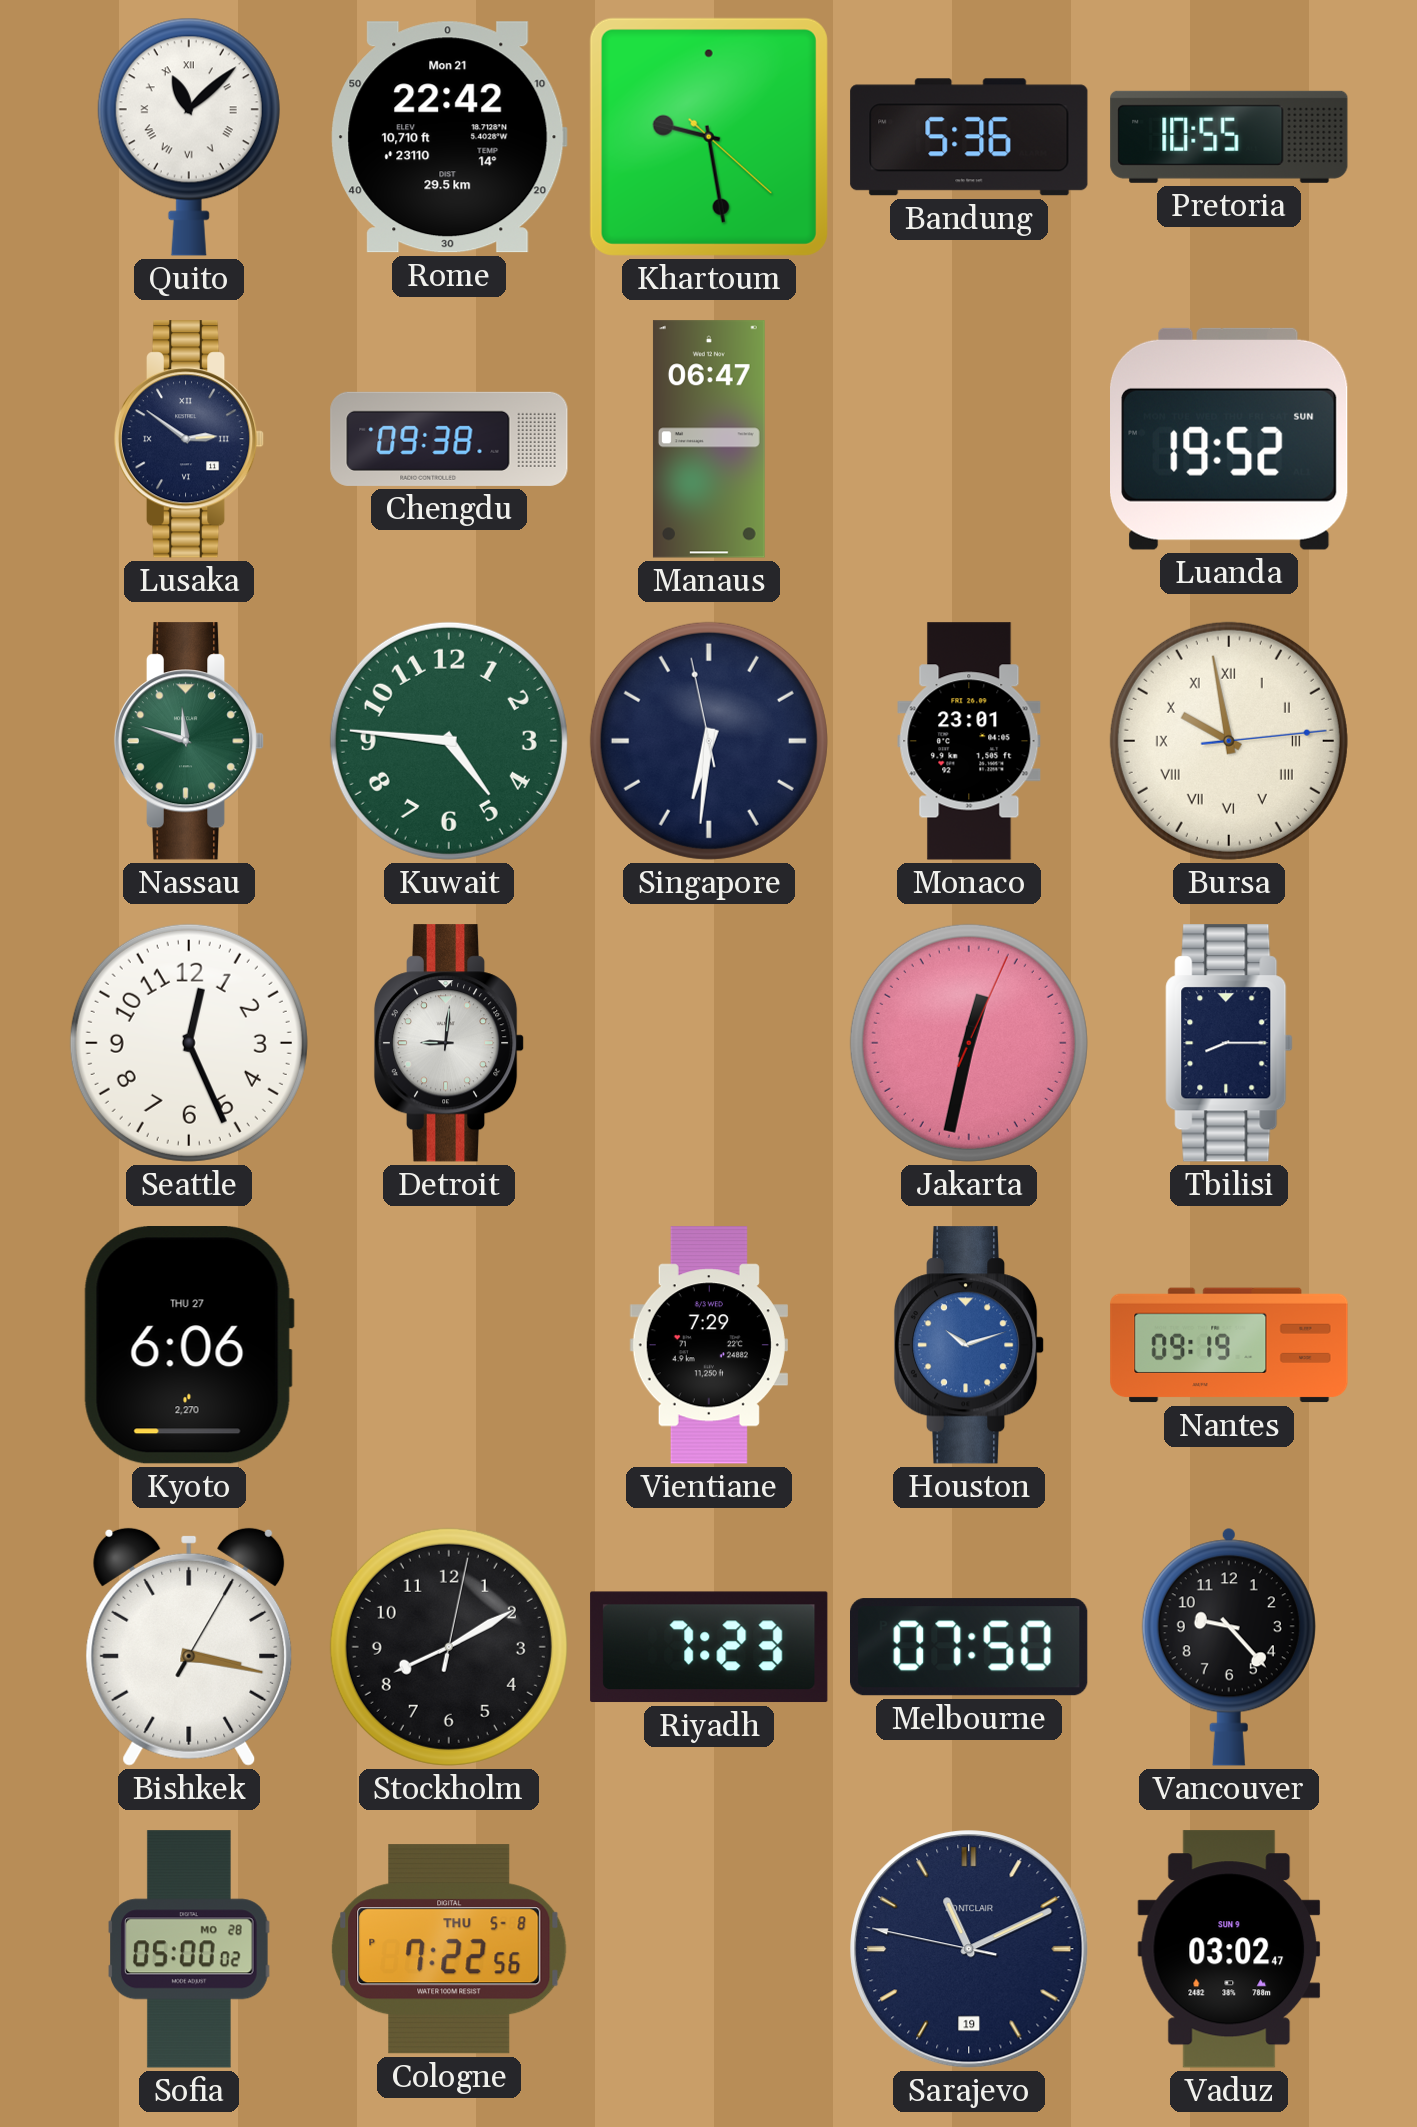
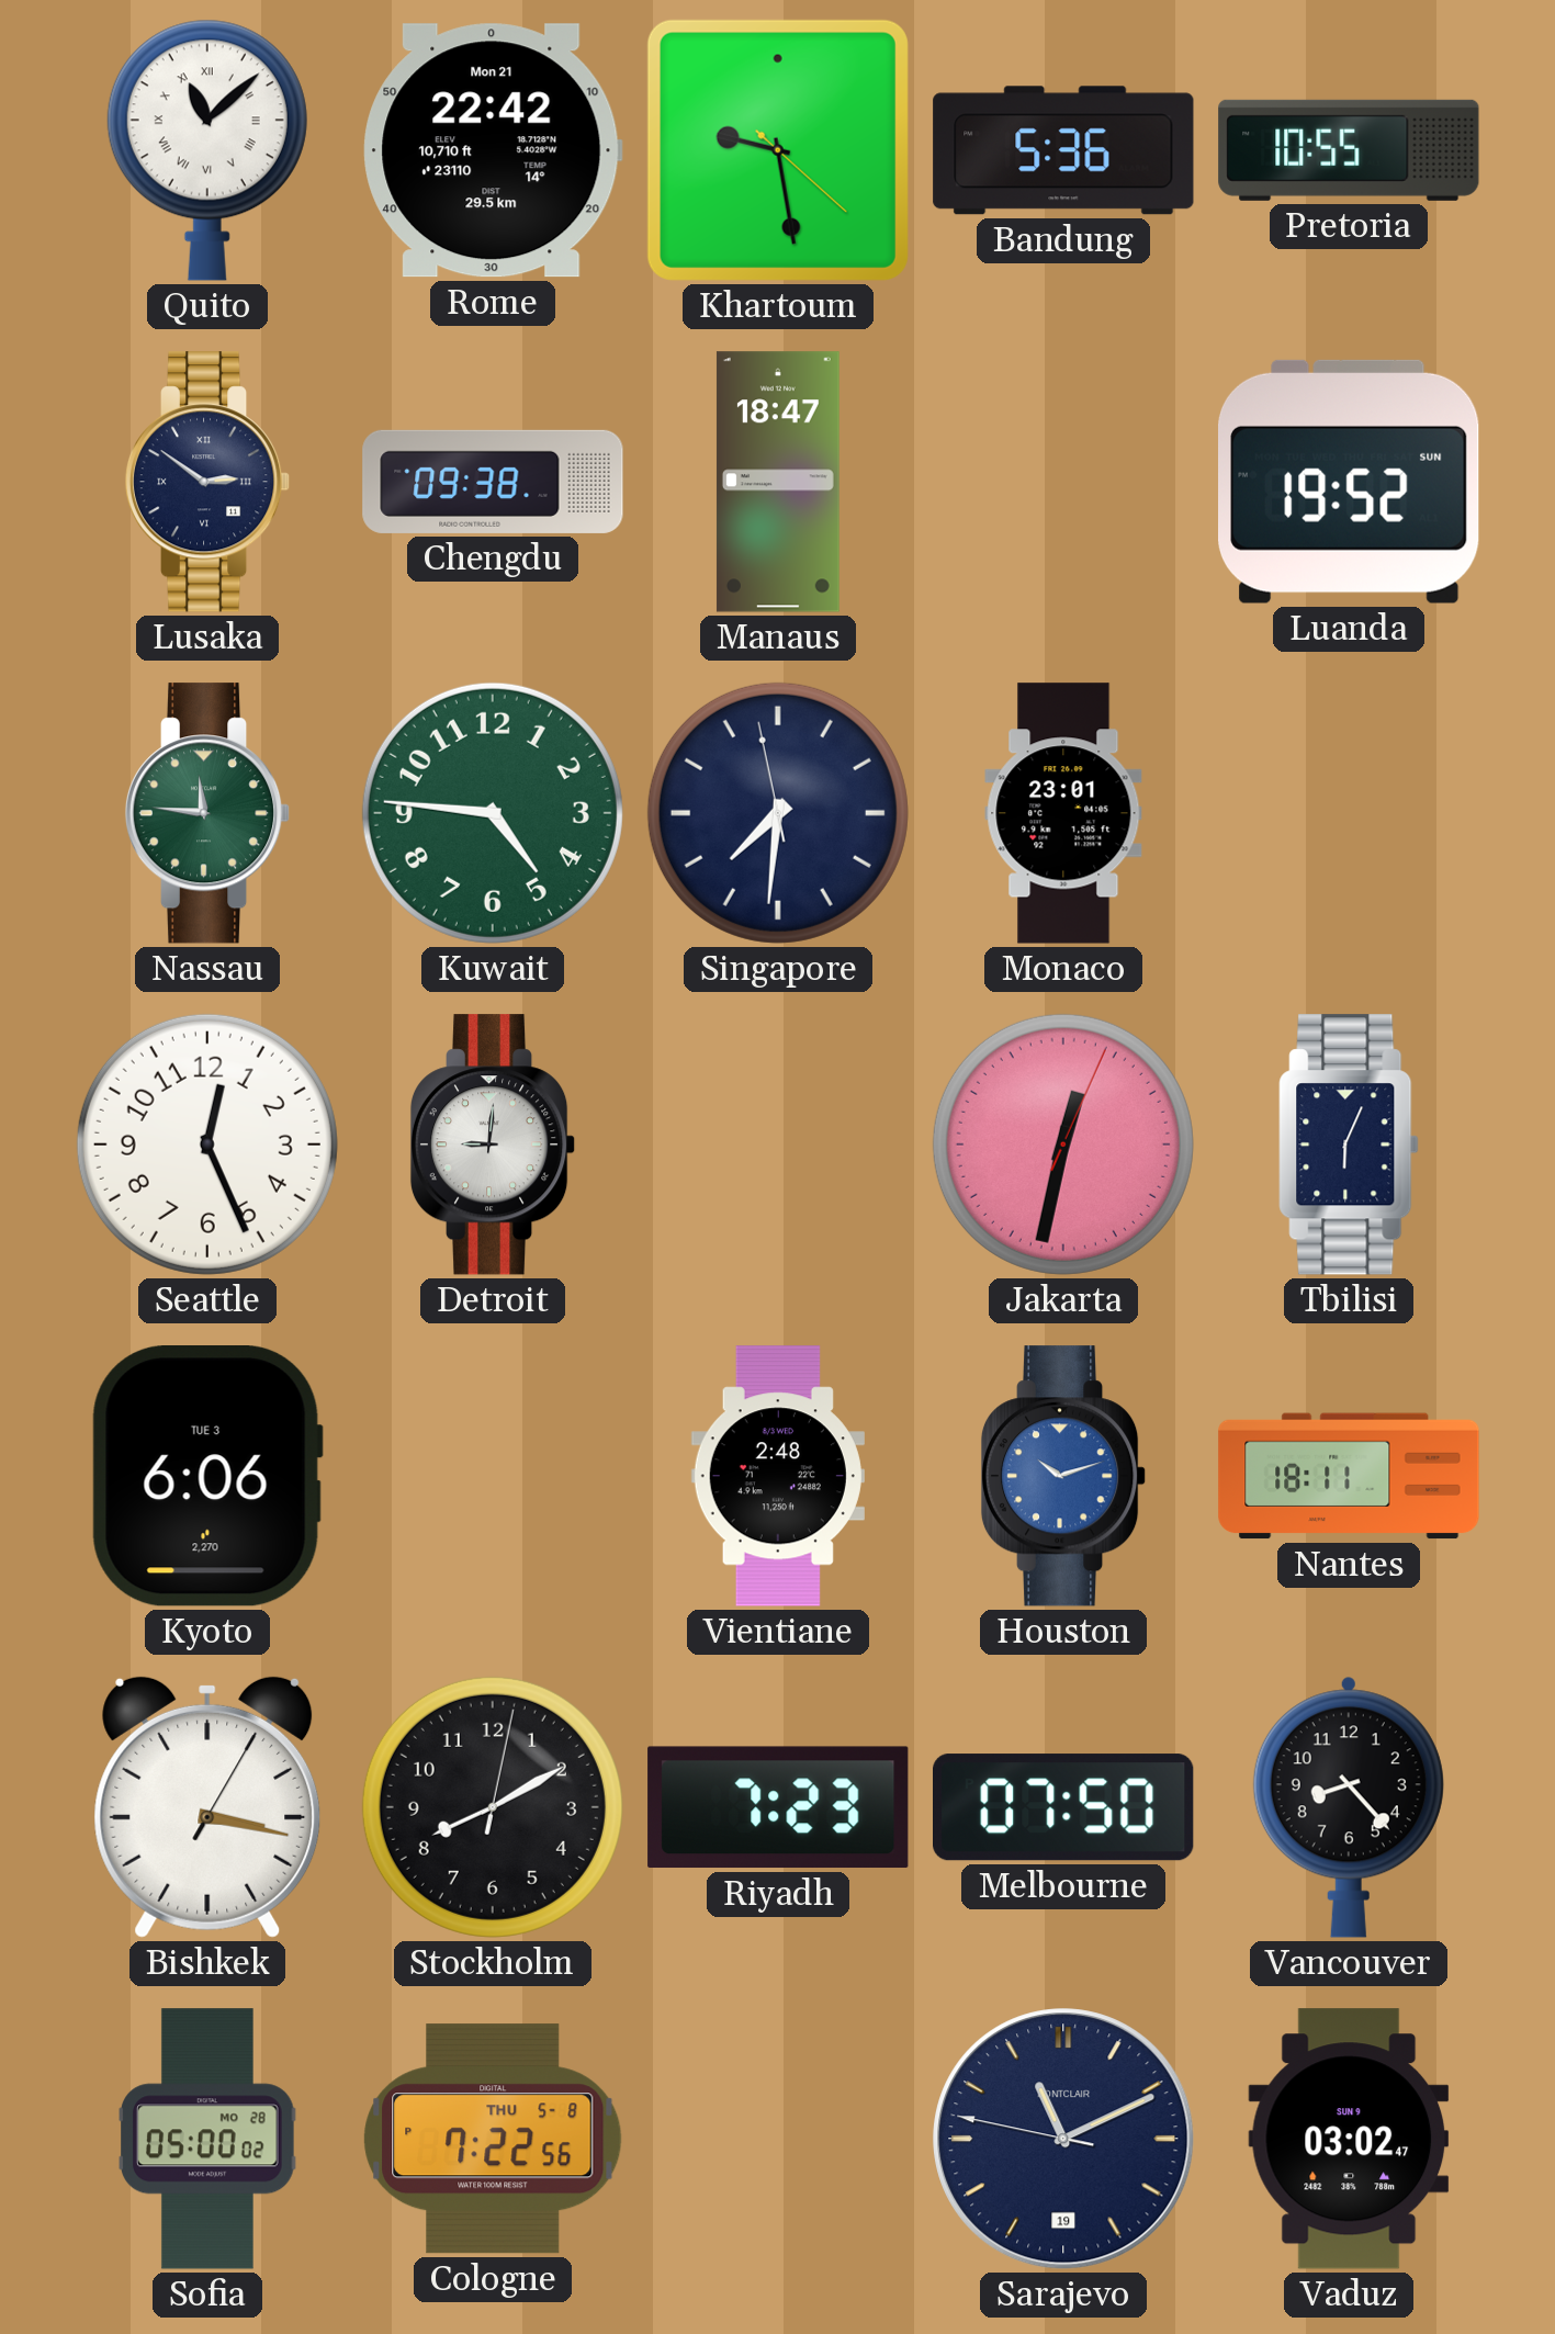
Manaus: 06:47 -> 18:47
Nassau: 11:48 -> 11:46
Singapore: 6:30 -> 7:30
Bursa: 9:58 -> none
Tbilisi: 8:15 -> 6:04
Kyoto date: THU 27 -> TUE 3
Vientiane: 7:29 -> 2:48
Nantes: 09:19 -> 18:11
Vancouver: 9:23 -> 8:23
